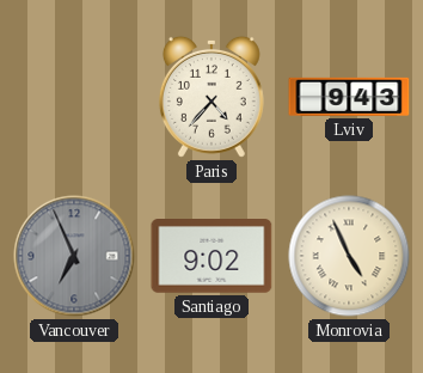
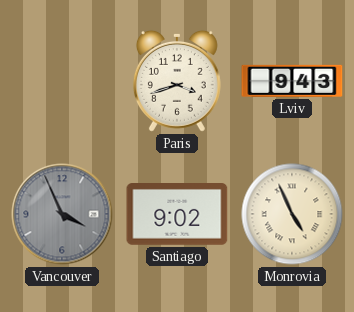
Paris: 4:37 -> 3:42
Vancouver: 6:56 -> 3:56
